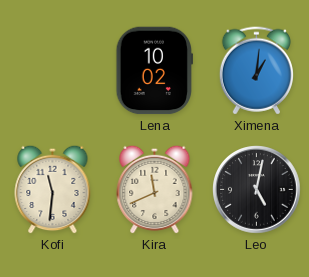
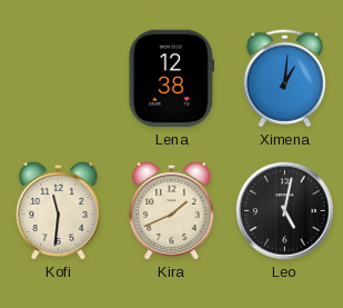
Lena: 10:02 -> 12:38
Kira: 11:41 -> 1:41
